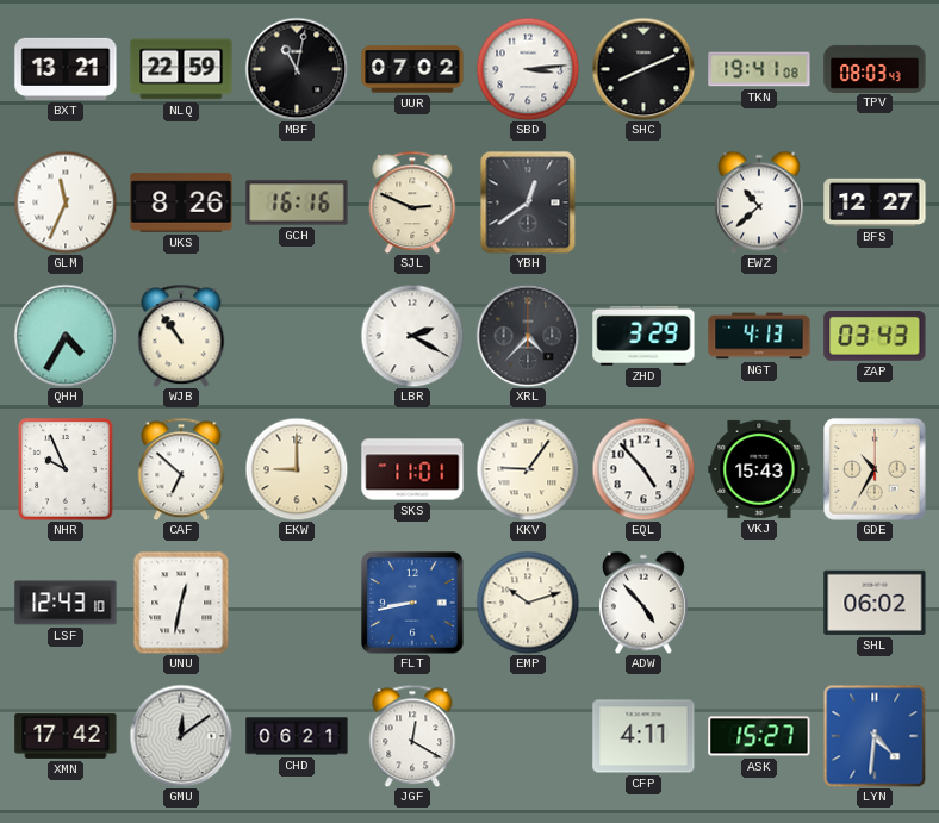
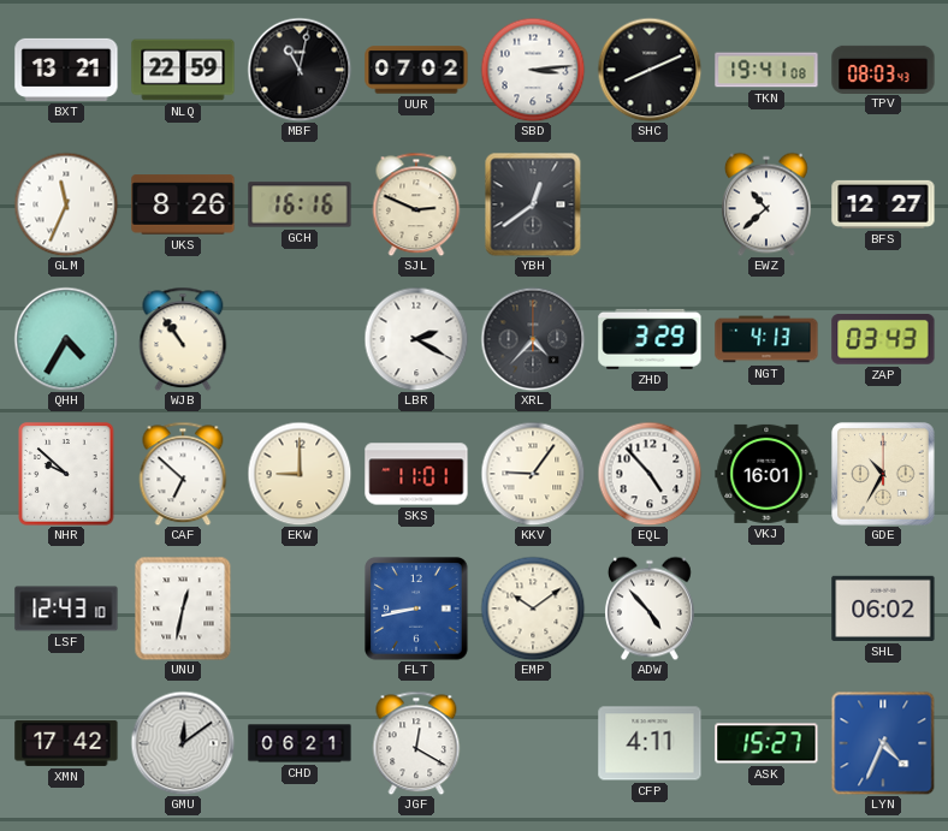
NHR: 9:56 -> 9:52
VKJ: 15:43 -> 16:01
EMP: 10:12 -> 10:09
LYN: 4:31 -> 4:34
